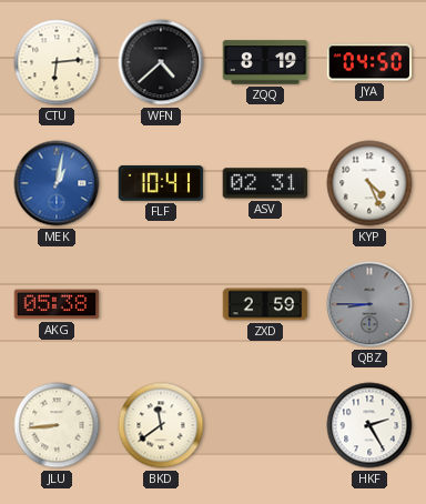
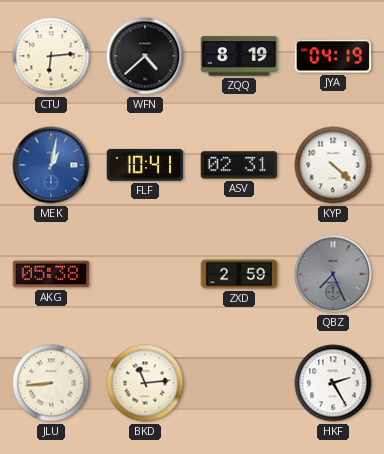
JYA: 04:50 -> 04:19
KYP: 4:26 -> 4:22
QBZ: 8:45 -> 7:26
BKD: 11:39 -> 11:14
